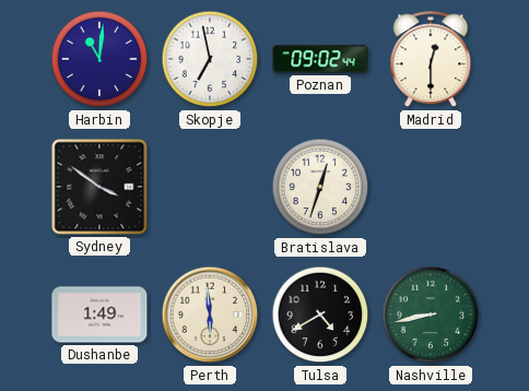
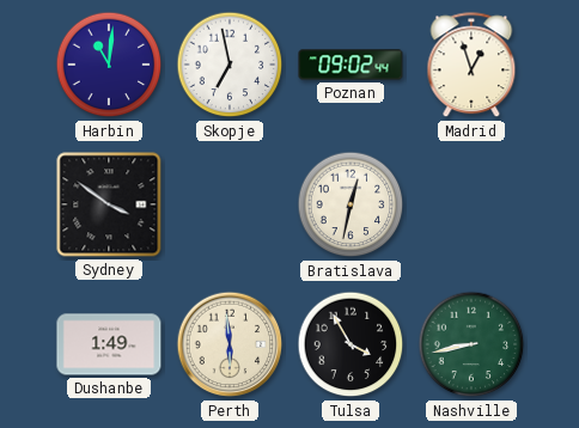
Madrid: 12:30 -> 12:57
Bratislava: 12:33 -> 12:32
Tulsa: 4:40 -> 3:55
